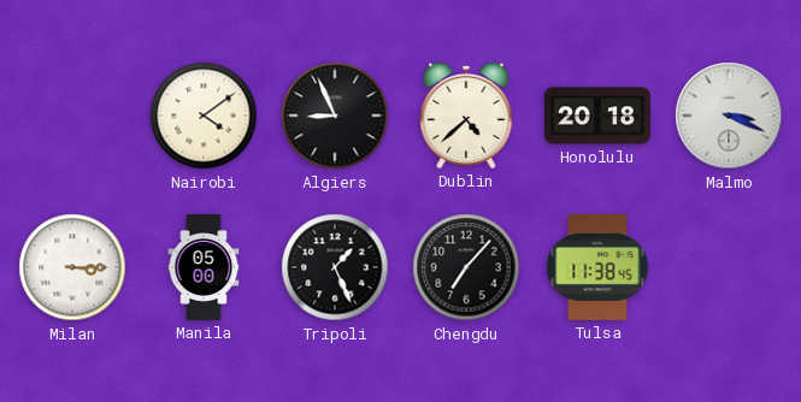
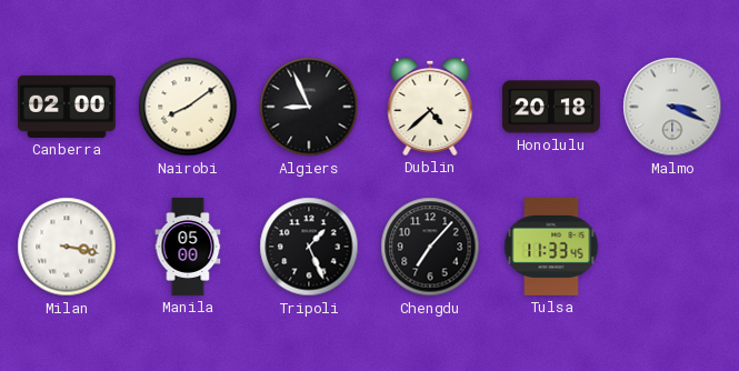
Canberra: none -> 02:00
Nairobi: 4:09 -> 8:09
Milan: 3:15 -> 3:17
Tulsa: 11:38 -> 11:33
